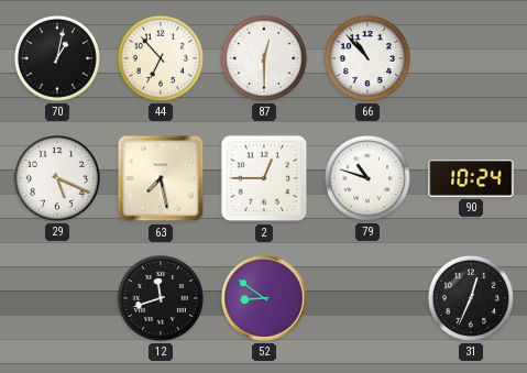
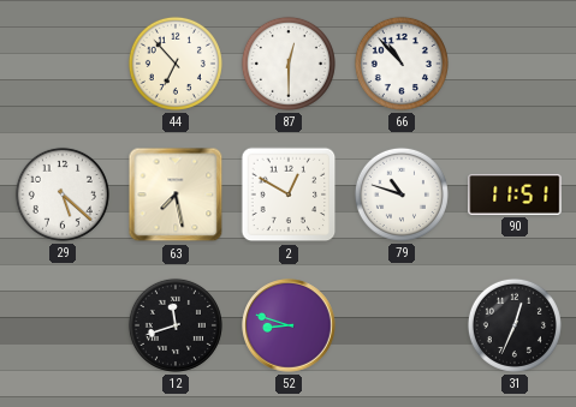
70: 1:02 -> none
29: 5:19 -> 5:22
2: 12:45 -> 12:50
90: 10:24 -> 11:51
52: 8:51 -> 8:48
